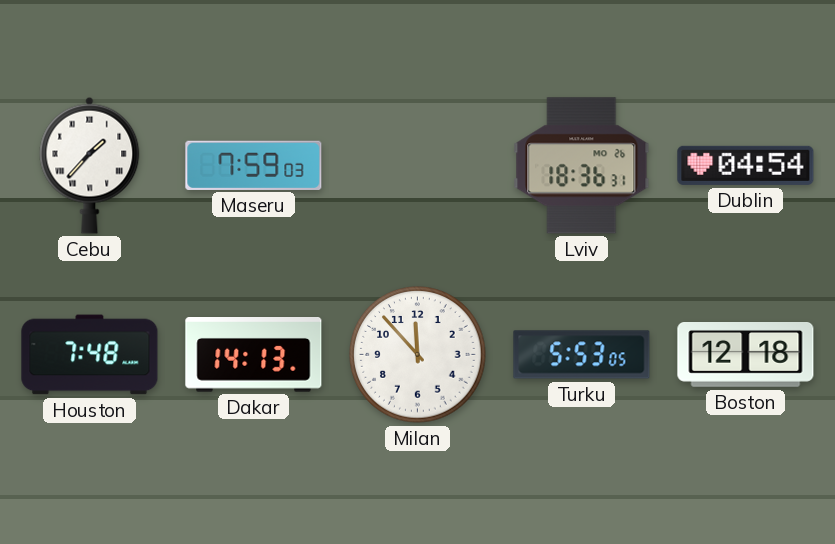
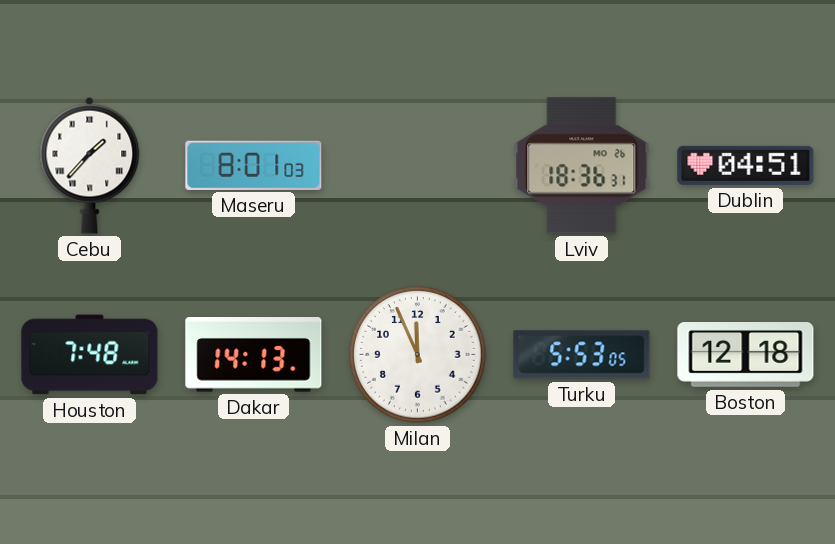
Maseru: 7:59 -> 8:01
Dublin: 04:54 -> 04:51
Milan: 11:53 -> 11:56
